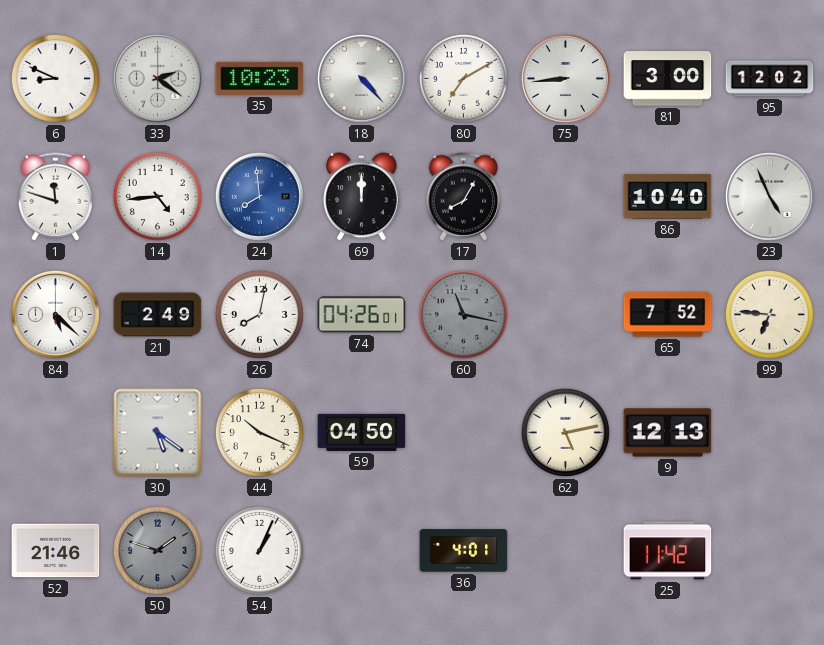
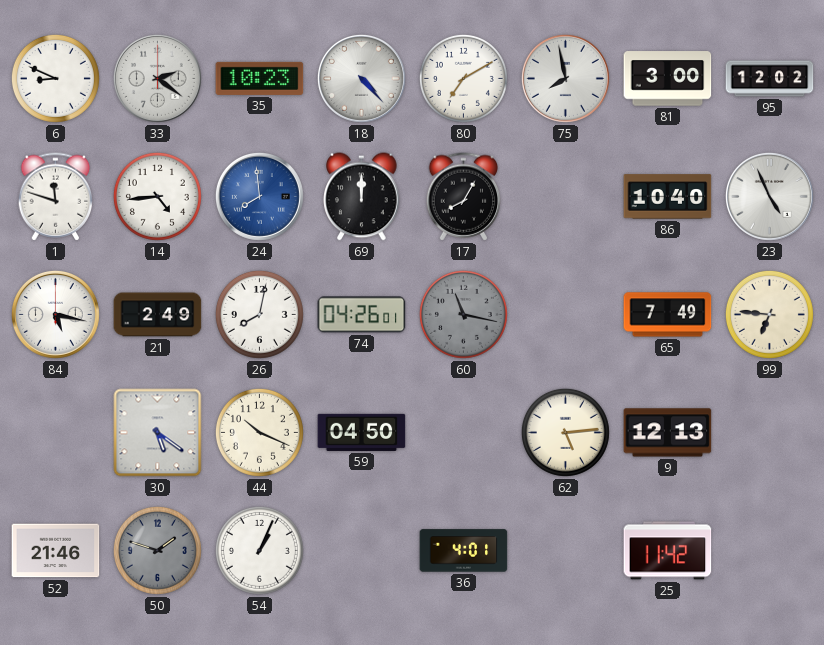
75: 8:44 -> 7:58
84: 5:22 -> 5:17
65: 7:52 -> 7:49
62: 5:13 -> 5:14
